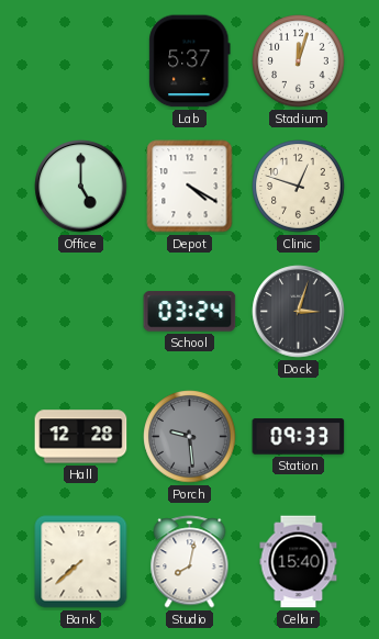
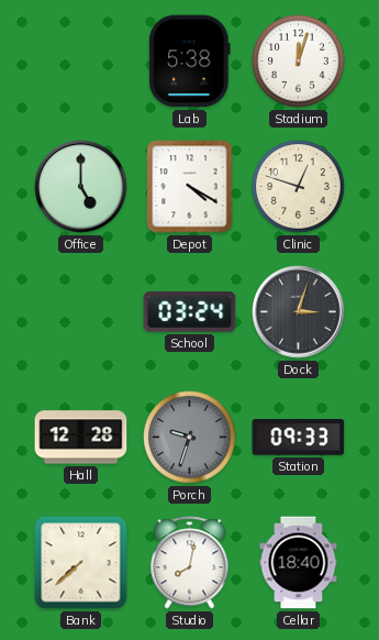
Lab: 5:37 -> 5:38
Porch: 9:29 -> 9:33
Cellar: 15:40 -> 18:40
